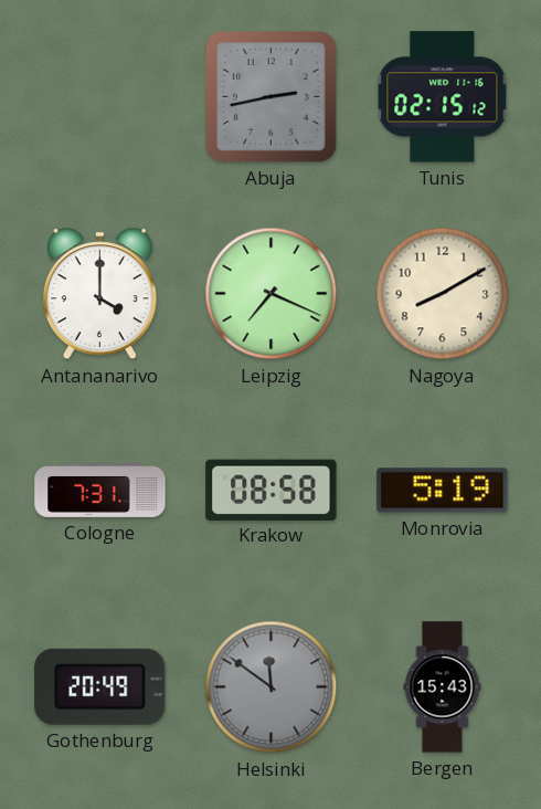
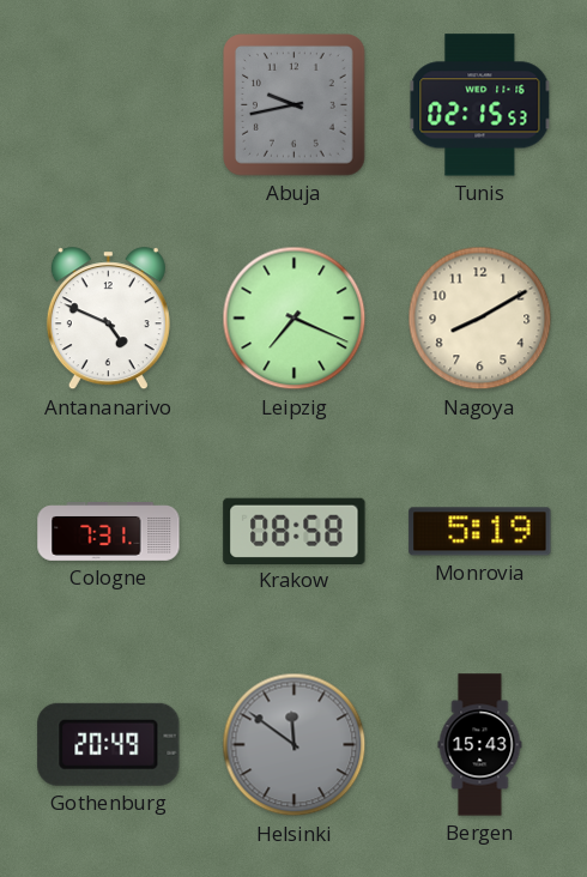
Abuja: 2:43 -> 9:43
Tunis: 02:15:12 -> 02:15:53
Antananarivo: 4:00 -> 4:49
